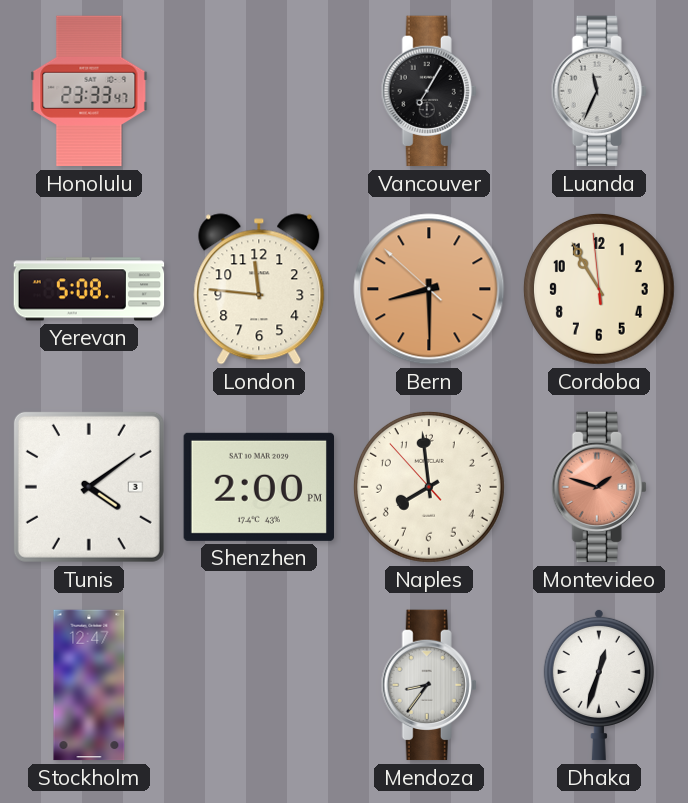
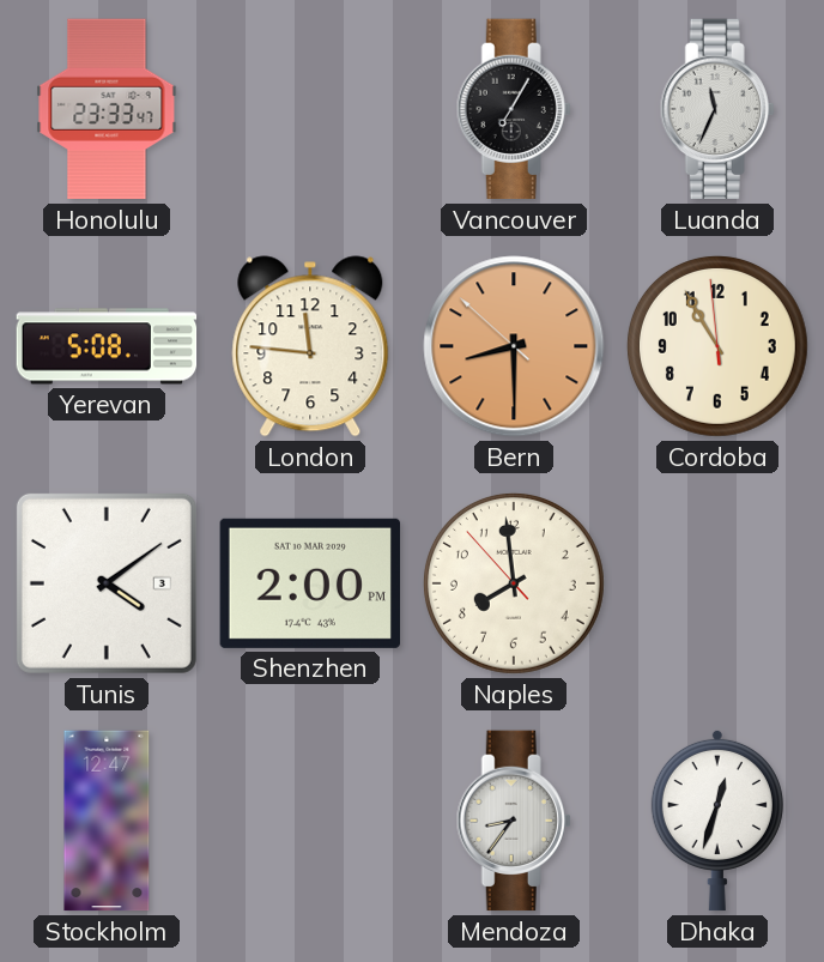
Montevideo: 1:48 -> none
